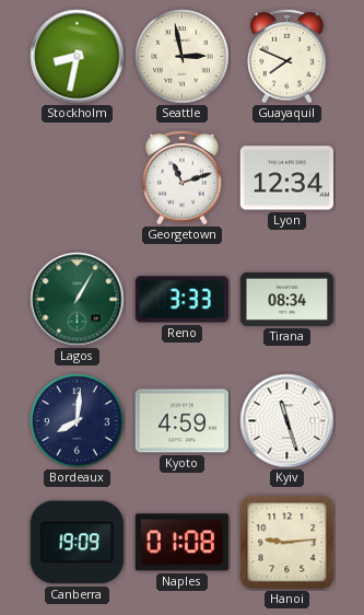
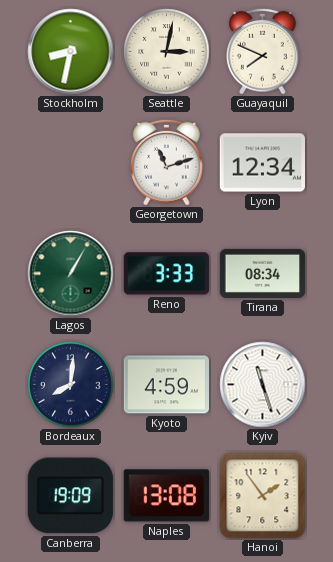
Seattle: 2:58 -> 3:02
Naples: 01:08 -> 13:08
Hanoi: 9:14 -> 1:54
